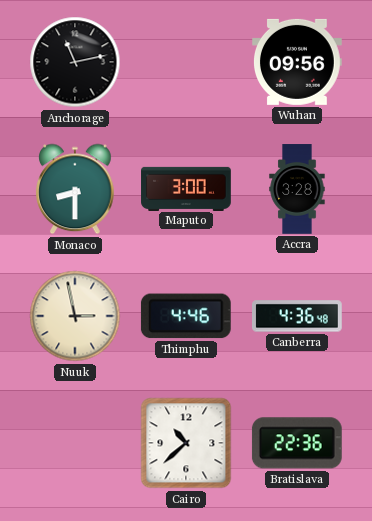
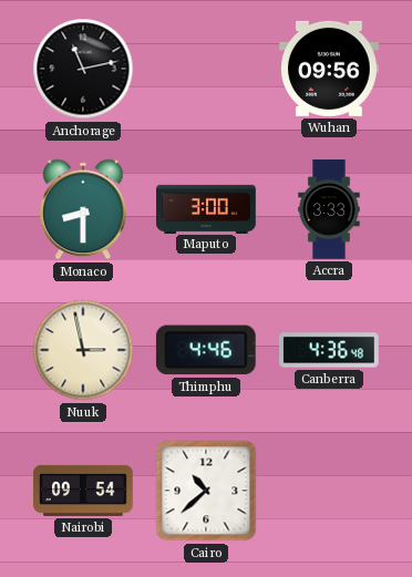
Accra: 3:28 -> 3:33
Nairobi: none -> 09:54
Bratislava: 22:36 -> none
